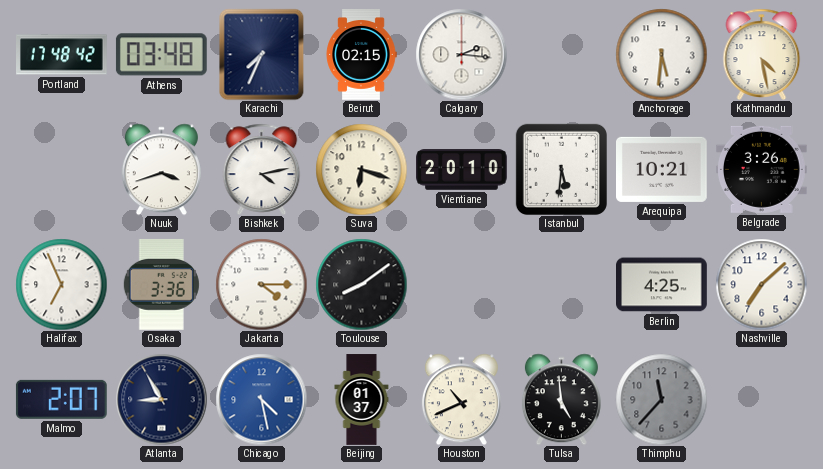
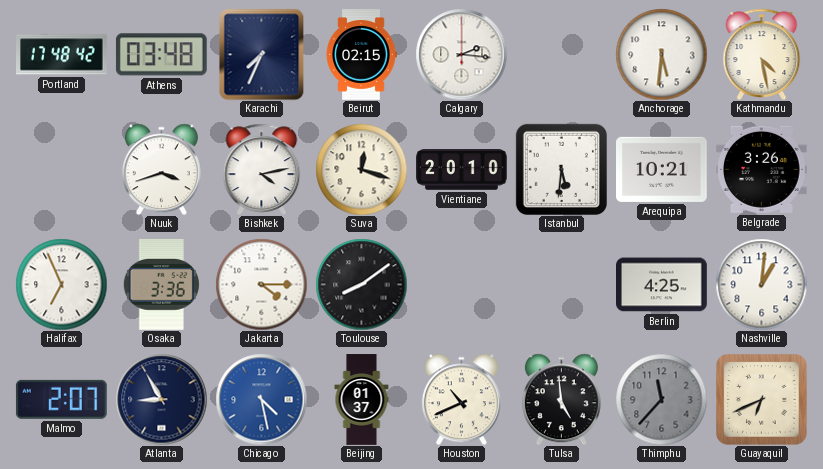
Suva: 6:18 -> 12:18
Nashville: 7:08 -> 1:01
Guayaquil: none -> 6:41
